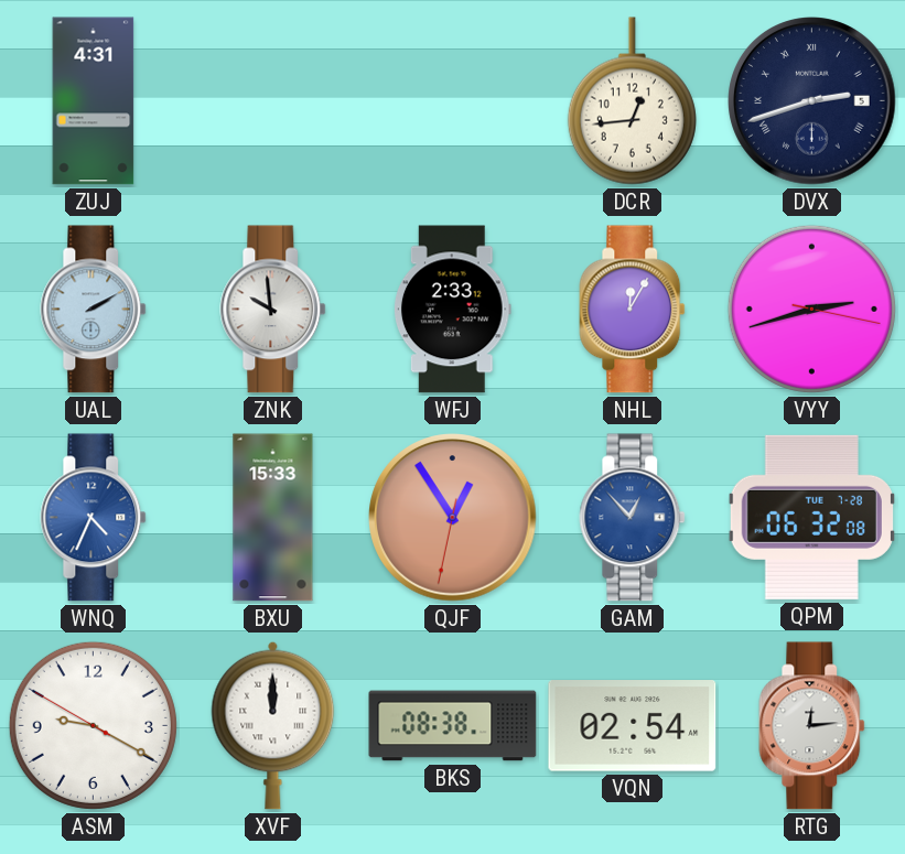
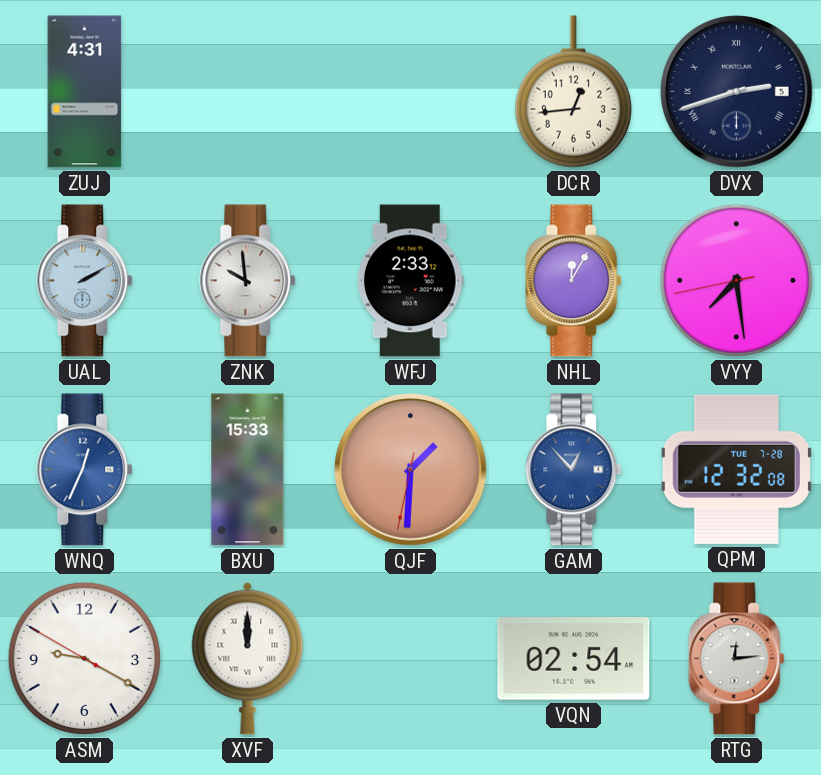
VYY: 2:42 -> 7:28
WNQ: 4:34 -> 12:34
QJF: 12:54 -> 1:30
QPM: 06:32 -> 12:32
BKS: 08:38 -> none
